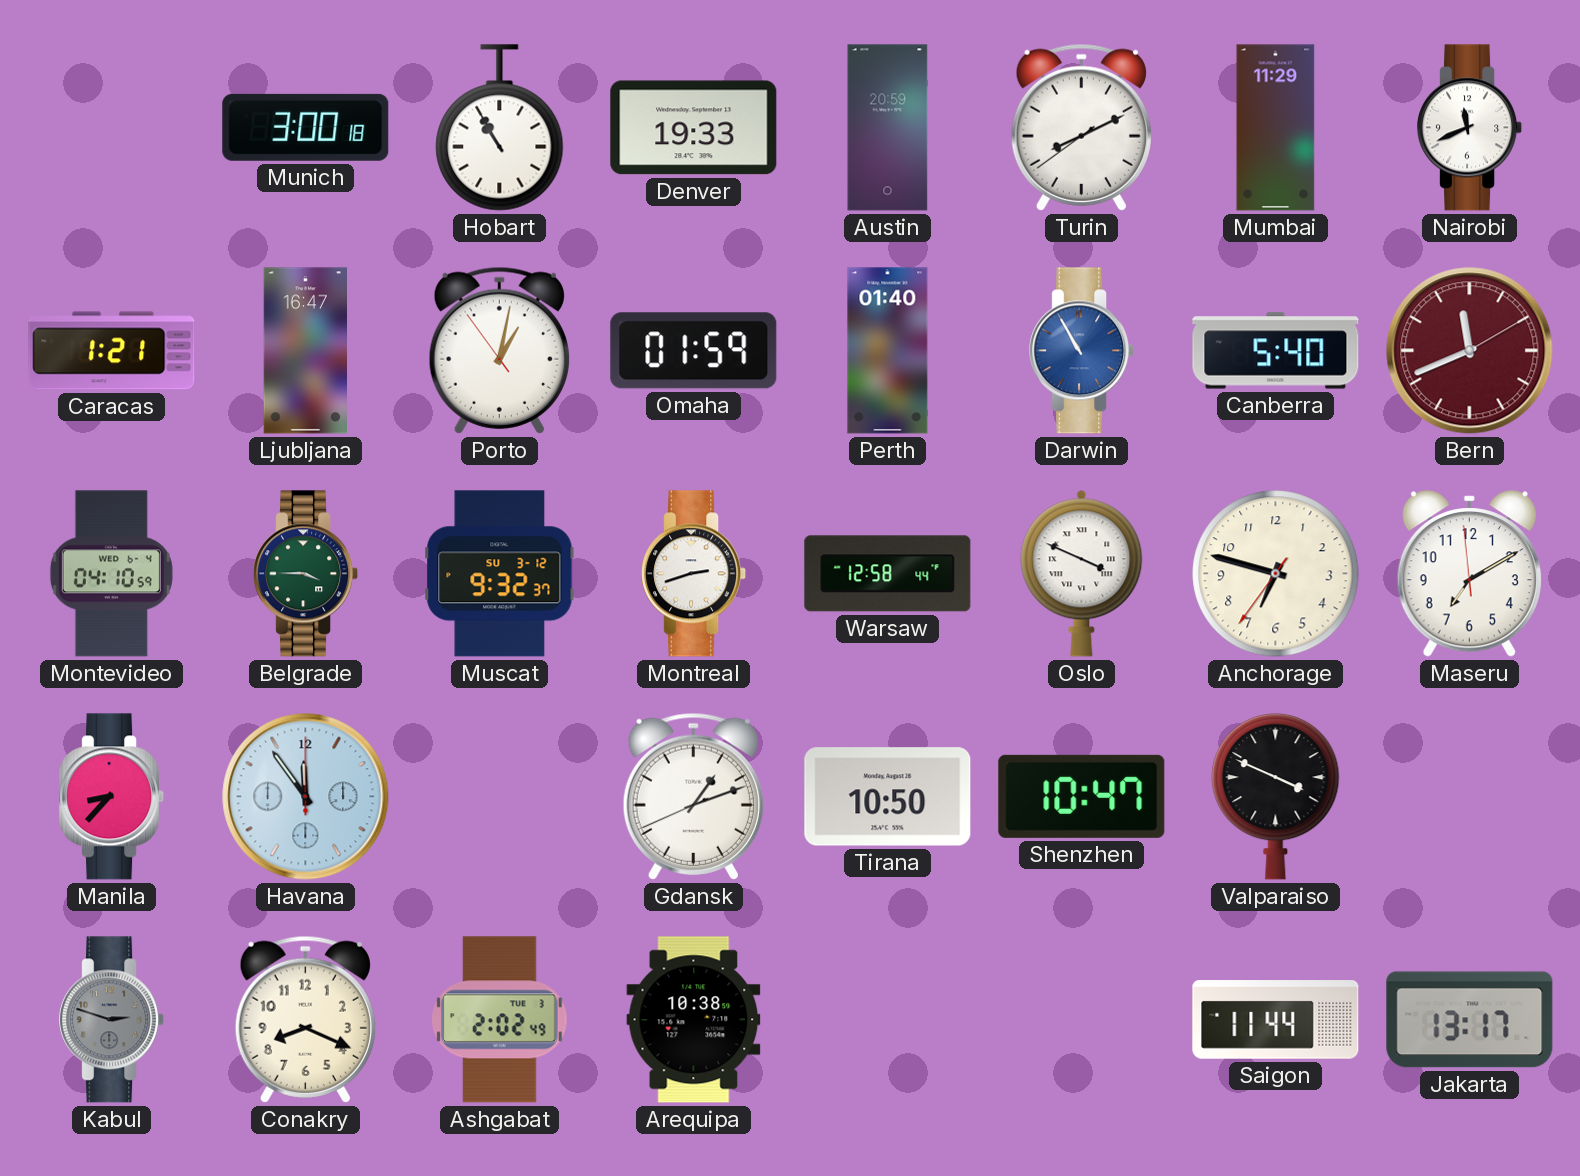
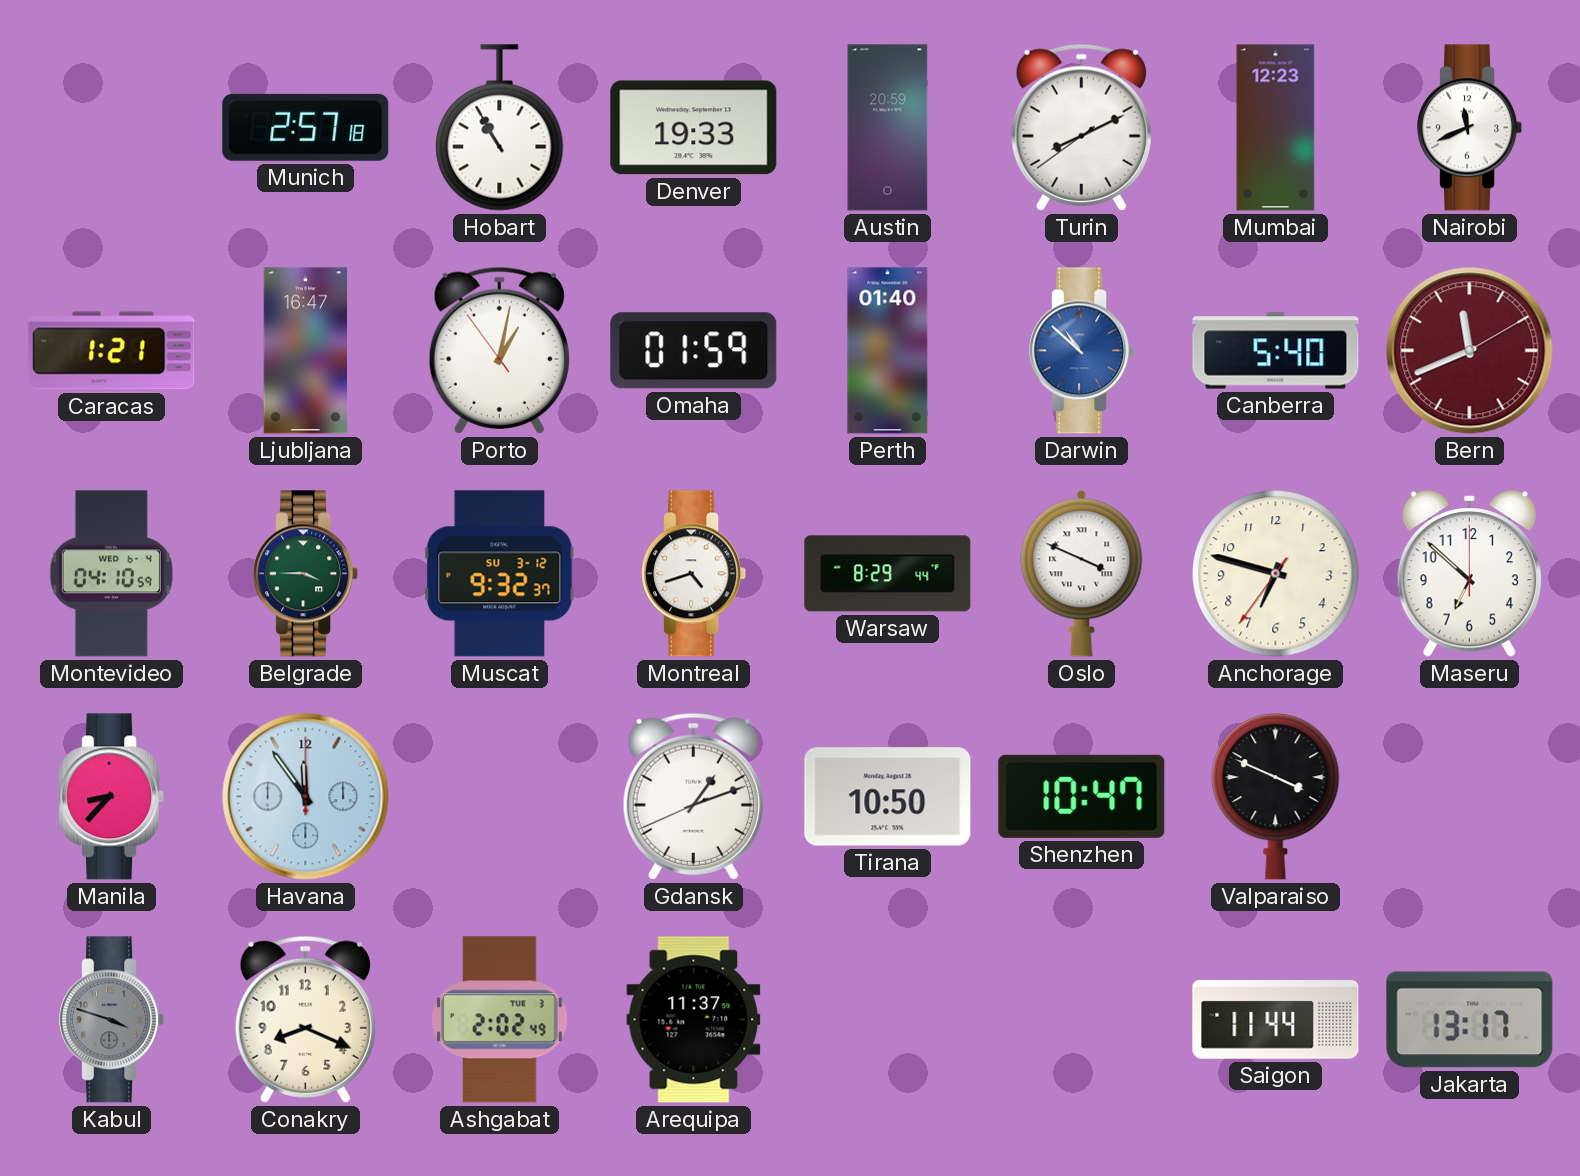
Munich: 3:00 -> 2:57
Mumbai: 11:29 -> 12:23
Darwin: 10:55 -> 10:52
Montreal: 2:42 -> 4:42
Warsaw: 12:58 -> 8:29
Maseru: 7:09 -> 6:52
Kabul: 2:48 -> 3:48
Arequipa: 10:38 -> 11:37
